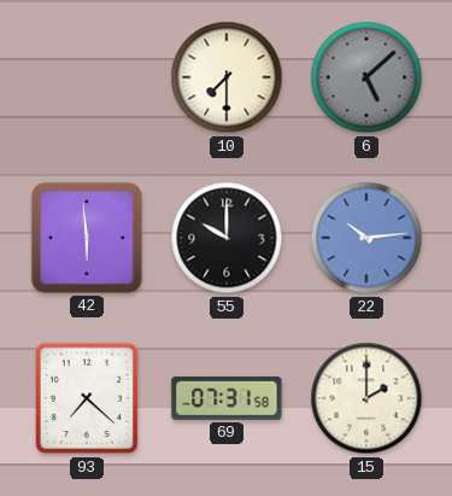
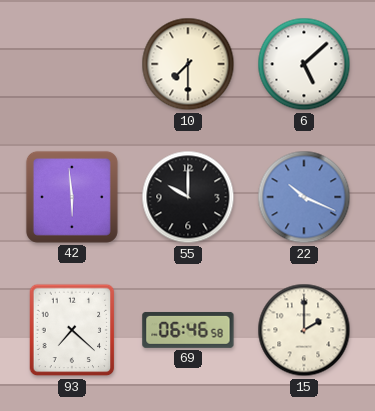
6 dial: grey -> white
22: 10:14 -> 10:19
69: 07:31 -> 06:46
